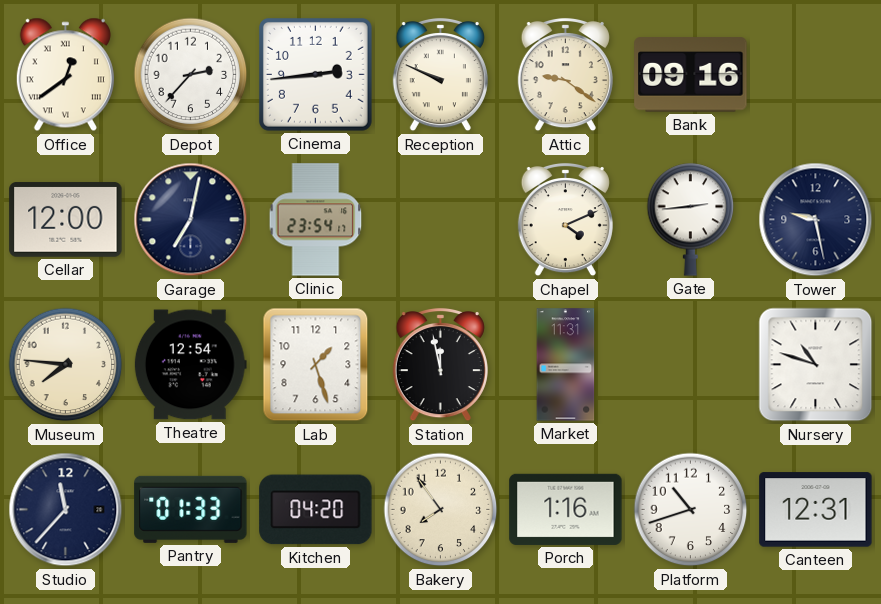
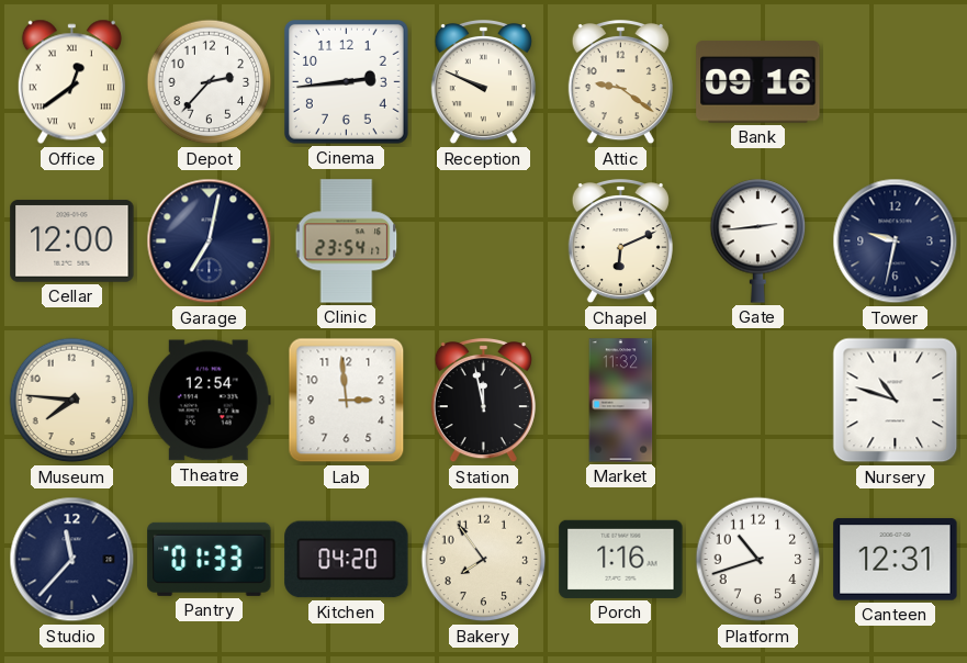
Chapel: 4:11 -> 6:11
Tower: 9:28 -> 9:32
Lab: 1:27 -> 2:59
Market: 11:31 -> 11:32
